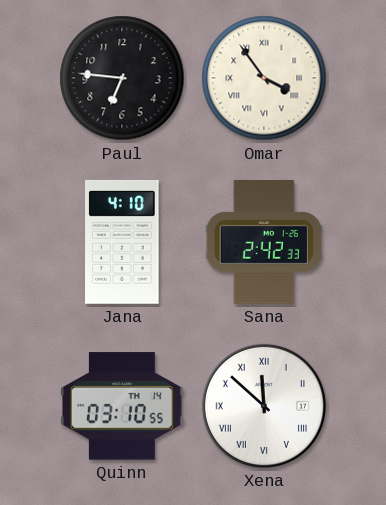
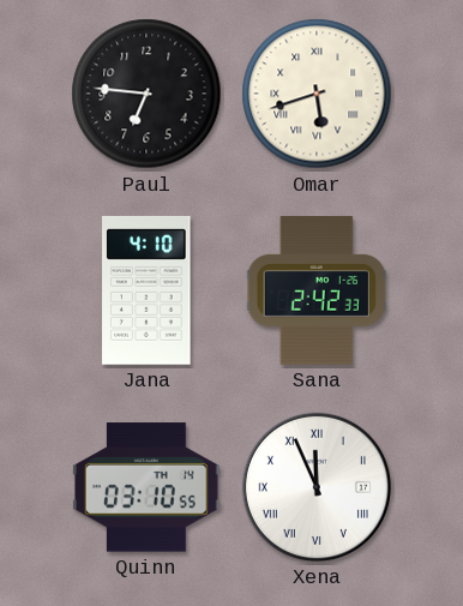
Omar: 3:54 -> 5:42
Xena: 11:52 -> 11:56
